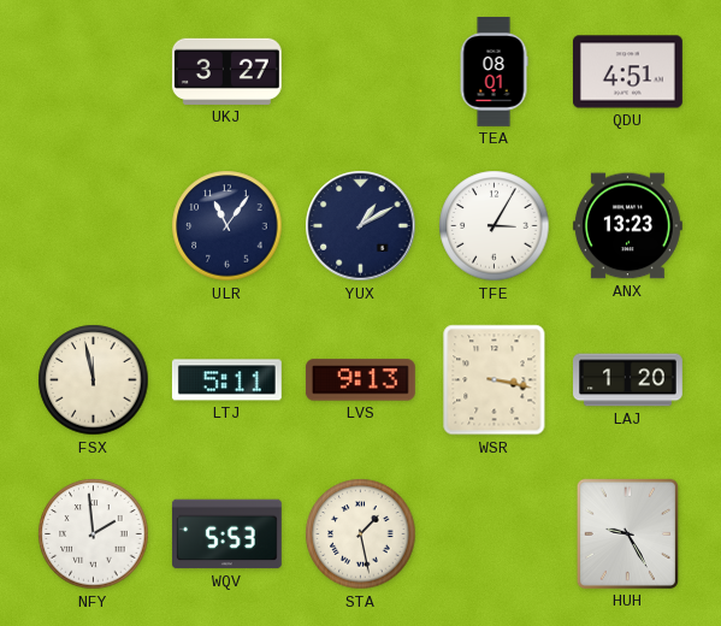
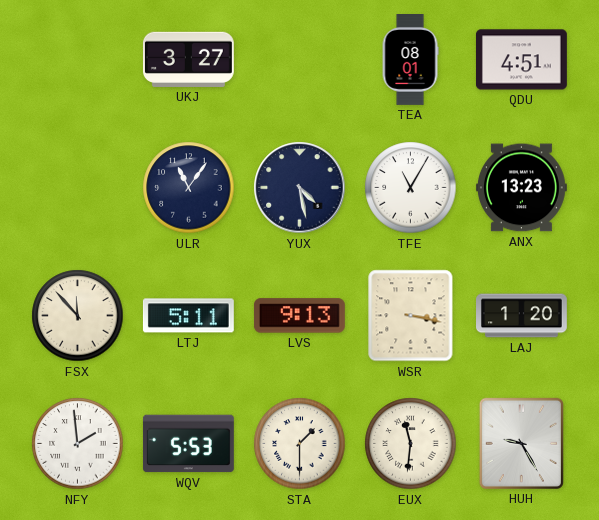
YUX: 1:10 -> 4:28
TFE: 3:05 -> 11:05
FSX: 11:58 -> 11:53
STA: 1:28 -> 1:30
EUX: none -> 11:31
